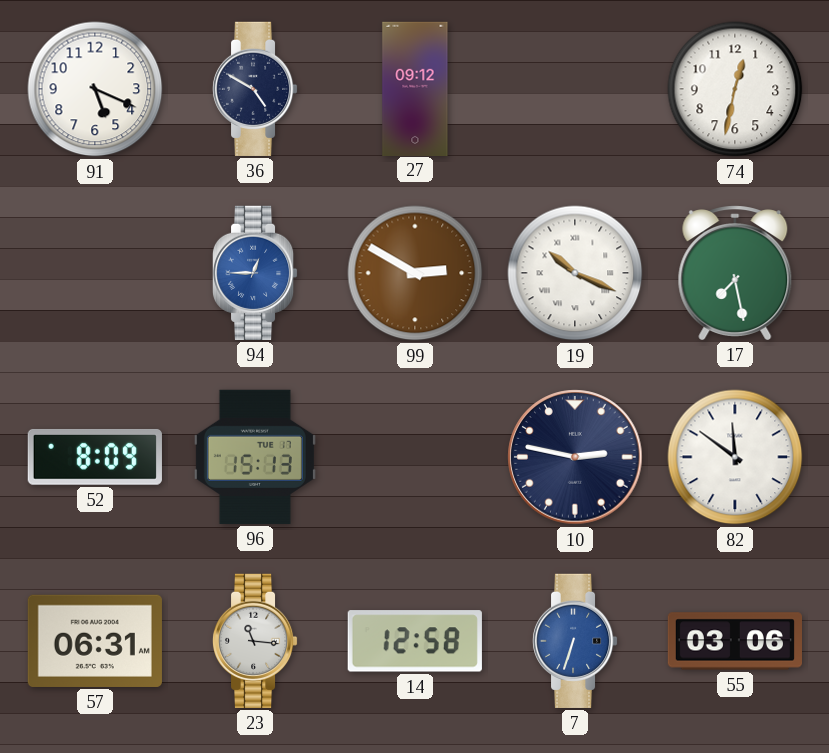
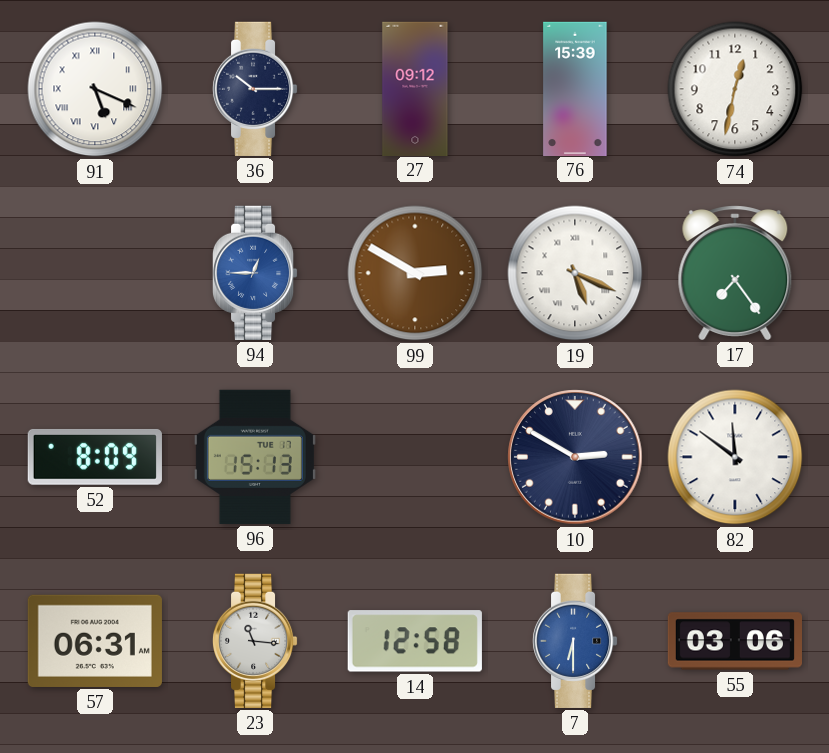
91 numerals: Arabic -> Roman
36: 4:50 -> 10:15
76: none -> 15:39
19: 10:19 -> 5:19
17: 7:28 -> 7:24
10: 2:47 -> 2:50
7: 6:33 -> 6:30
